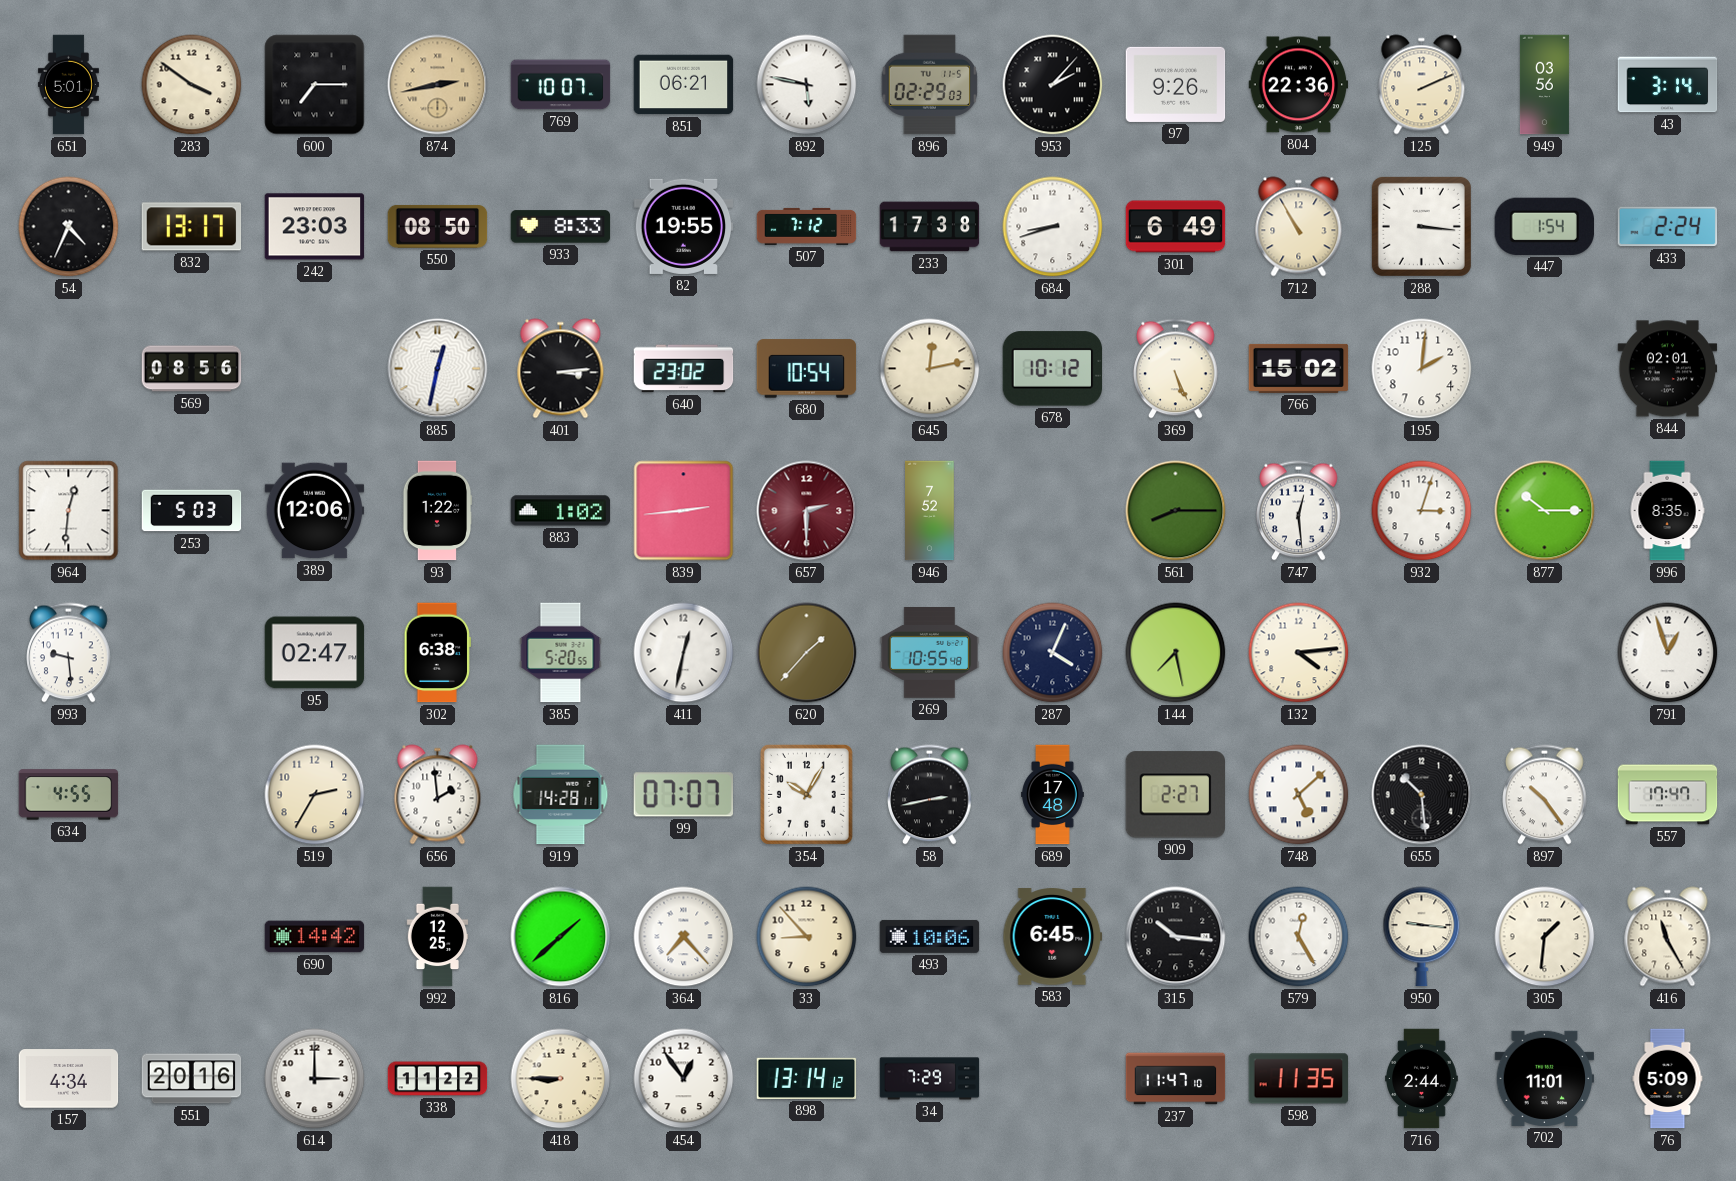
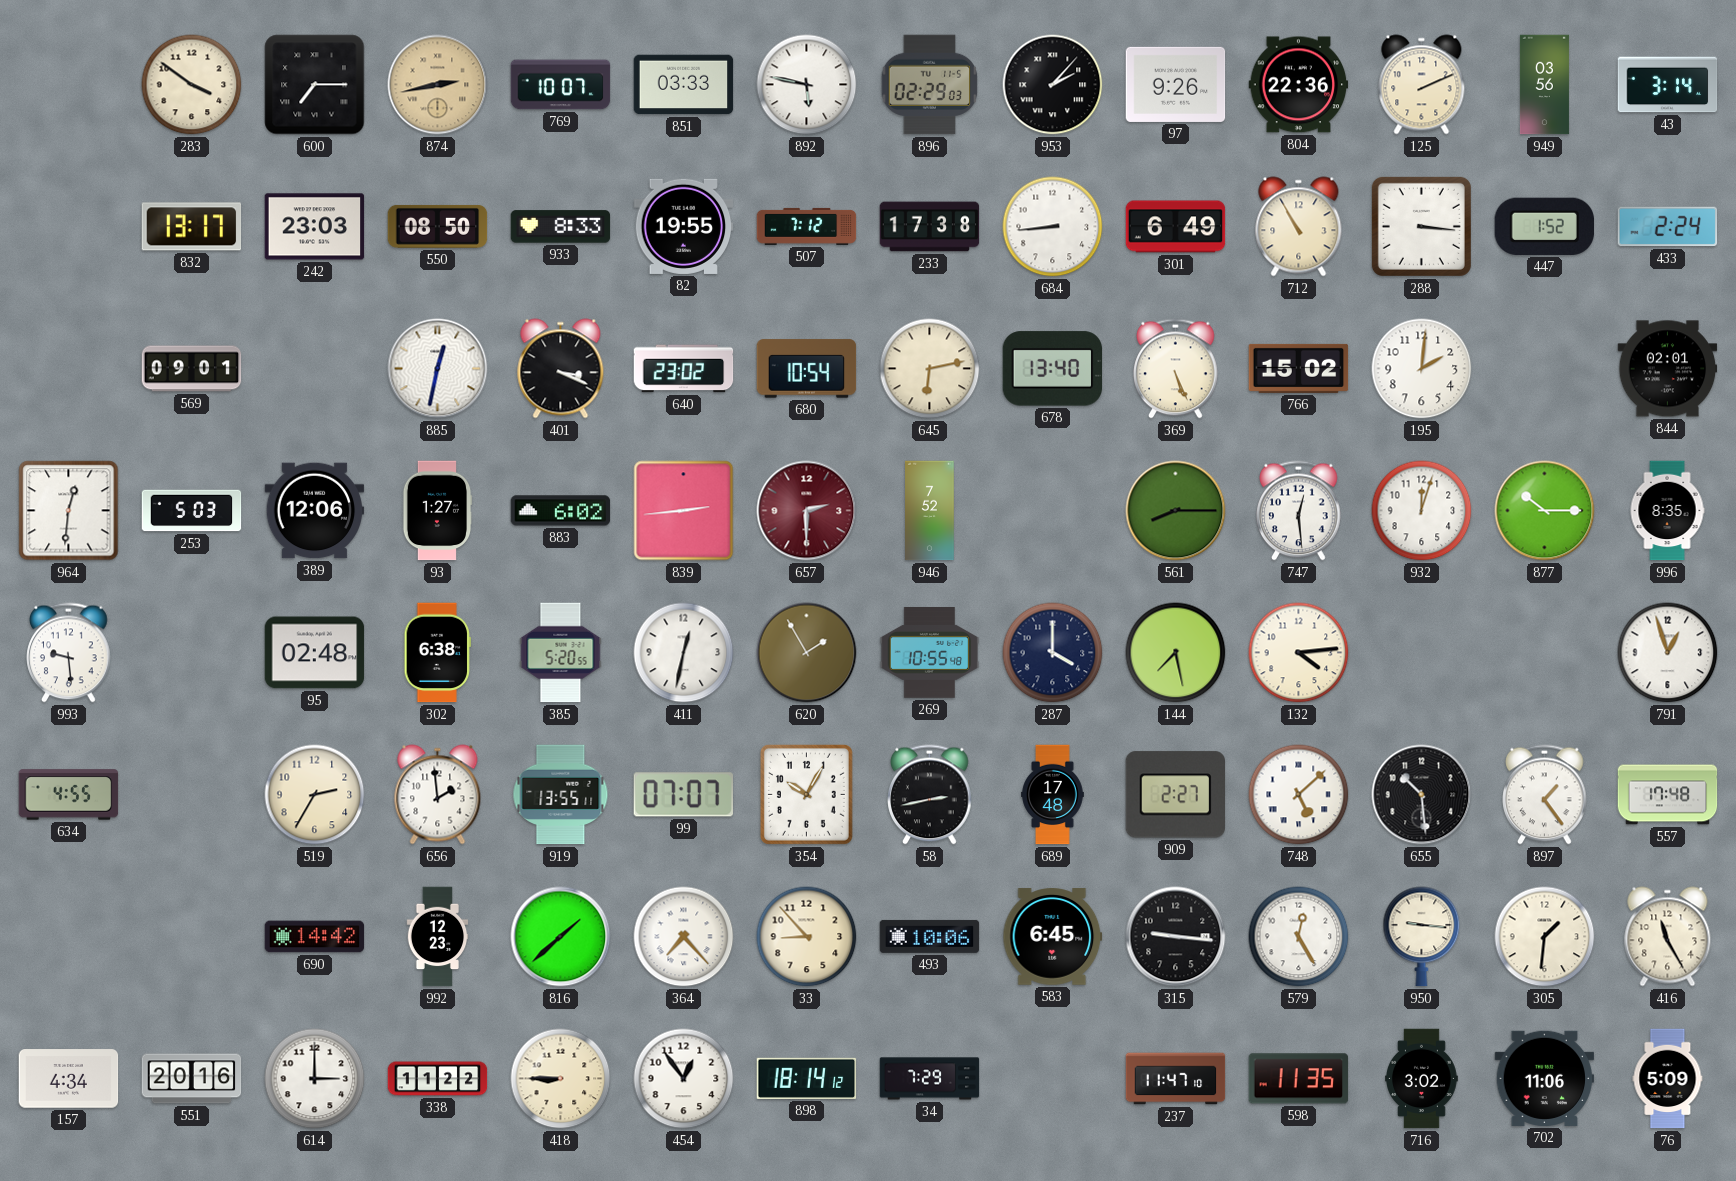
651: 5:01 -> none
851: 06:21 -> 03:33
54: 4:34 -> none
684: 8:42 -> 8:44
447: 1:54 -> 1:52
569: 08:56 -> 09:01
401: 3:14 -> 3:19
645: 12:13 -> 6:13
678: 10:12 -> 13:40
93: 1:22 -> 1:27
883: 1:02 -> 6:02
932: 3:03 -> 12:03
95: 02:47 -> 02:48
620: 1:37 -> 1:55
287: 4:04 -> 4:00
919: 14:28 -> 13:55
897: 10:24 -> 1:24
557: 17:47 -> 17:48
992: 12:25 -> 12:23
315: 10:16 -> 9:16
898: 13:14 -> 18:14
716: 2:44 -> 3:02
702: 11:01 -> 11:06
